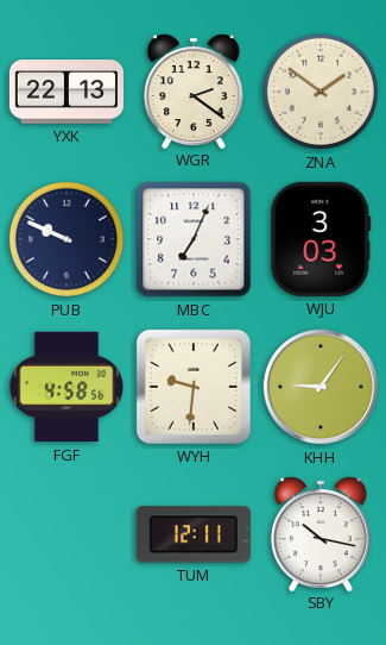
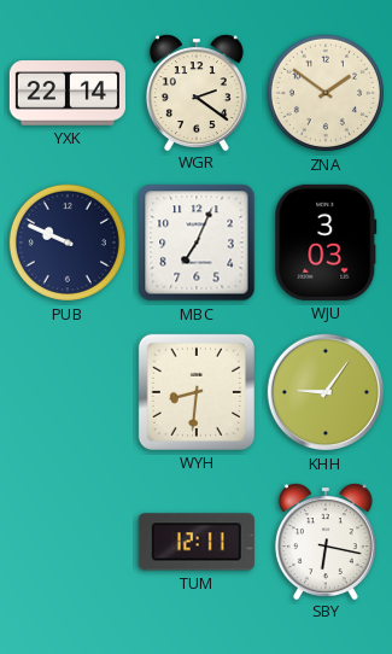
YXK: 22:13 -> 22:14
FGF: 4:58 -> none
WYH: 9:31 -> 8:31
SBY: 10:17 -> 6:17
